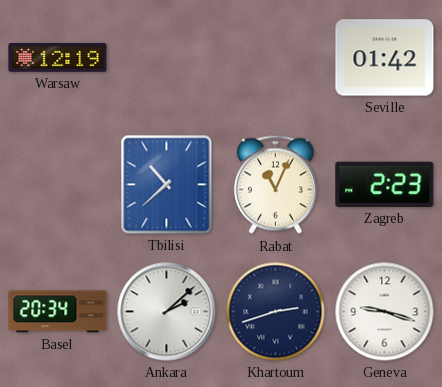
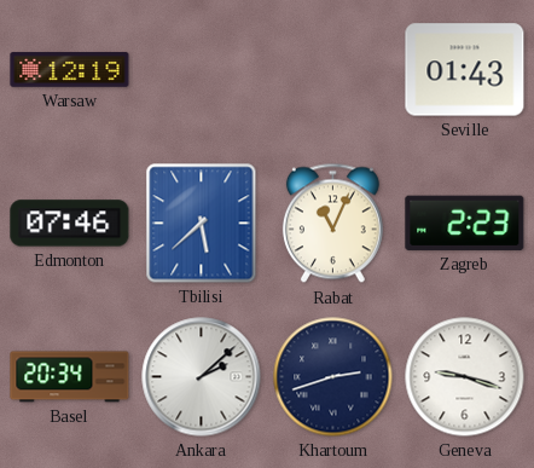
Seville: 01:42 -> 01:43
Edmonton: none -> 07:46
Tbilisi: 10:38 -> 5:38
